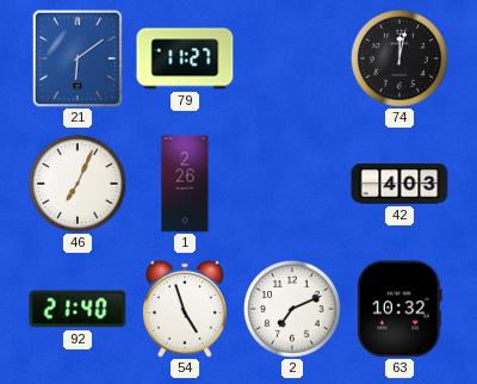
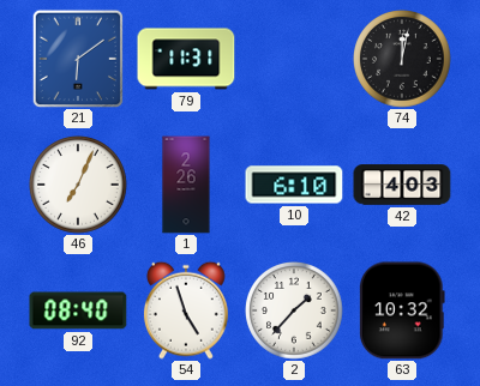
79: 11:27 -> 11:31
10: none -> 6:10
92: 21:40 -> 08:40
2: 7:11 -> 1:37
